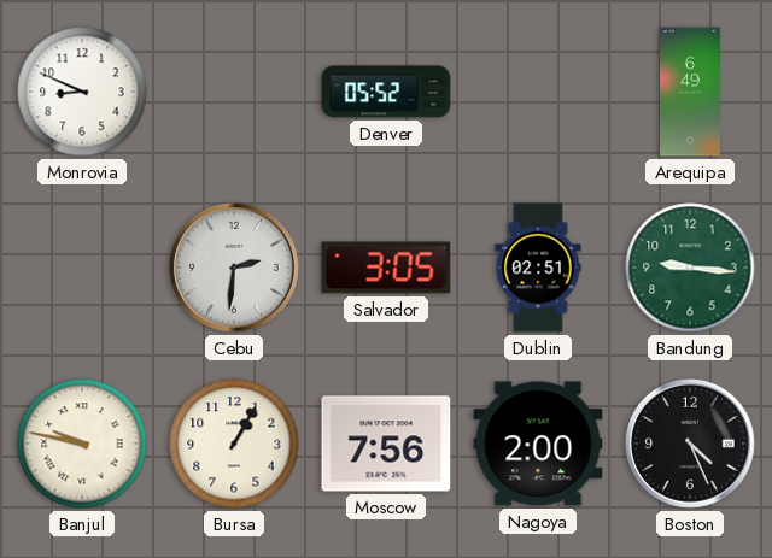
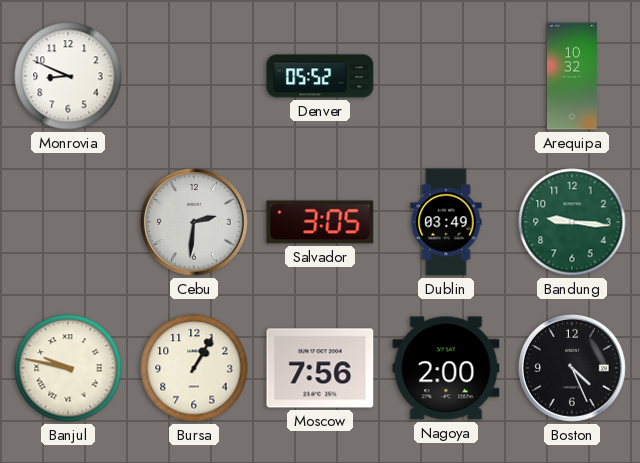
Arequipa: 6:49 -> 10:32
Dublin: 02:51 -> 03:49
